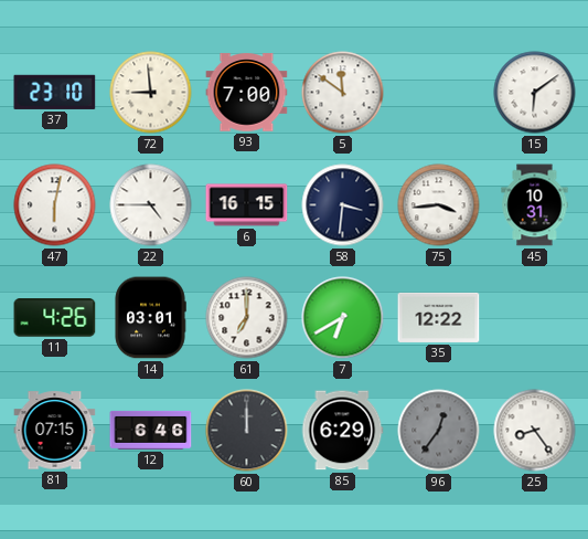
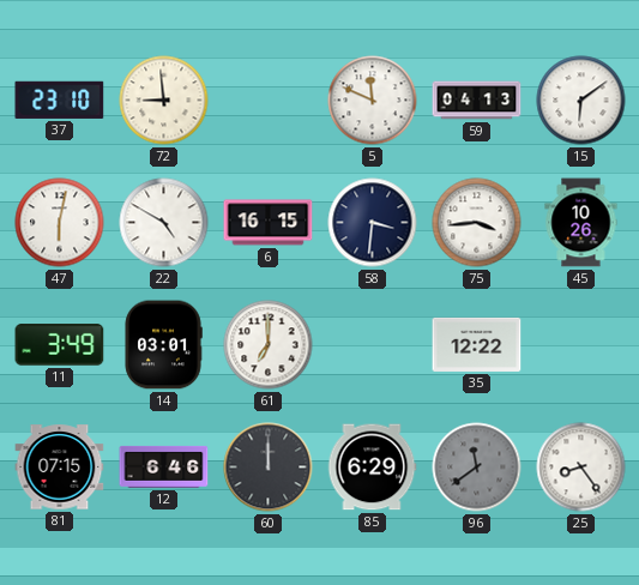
93: 7:00 -> none
5: 11:51 -> 11:49
59: none -> 04:13
22: 4:45 -> 4:50
45: 10:31 -> 10:26
11: 4:26 -> 3:49
7: 6:40 -> none
96: 12:36 -> 11:39
